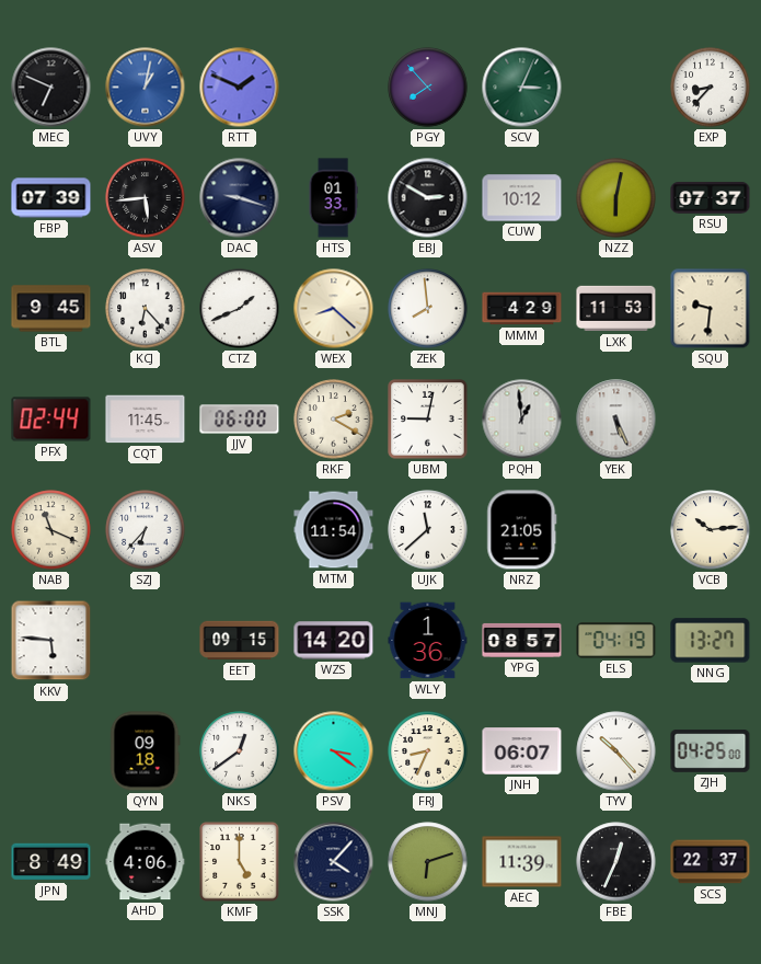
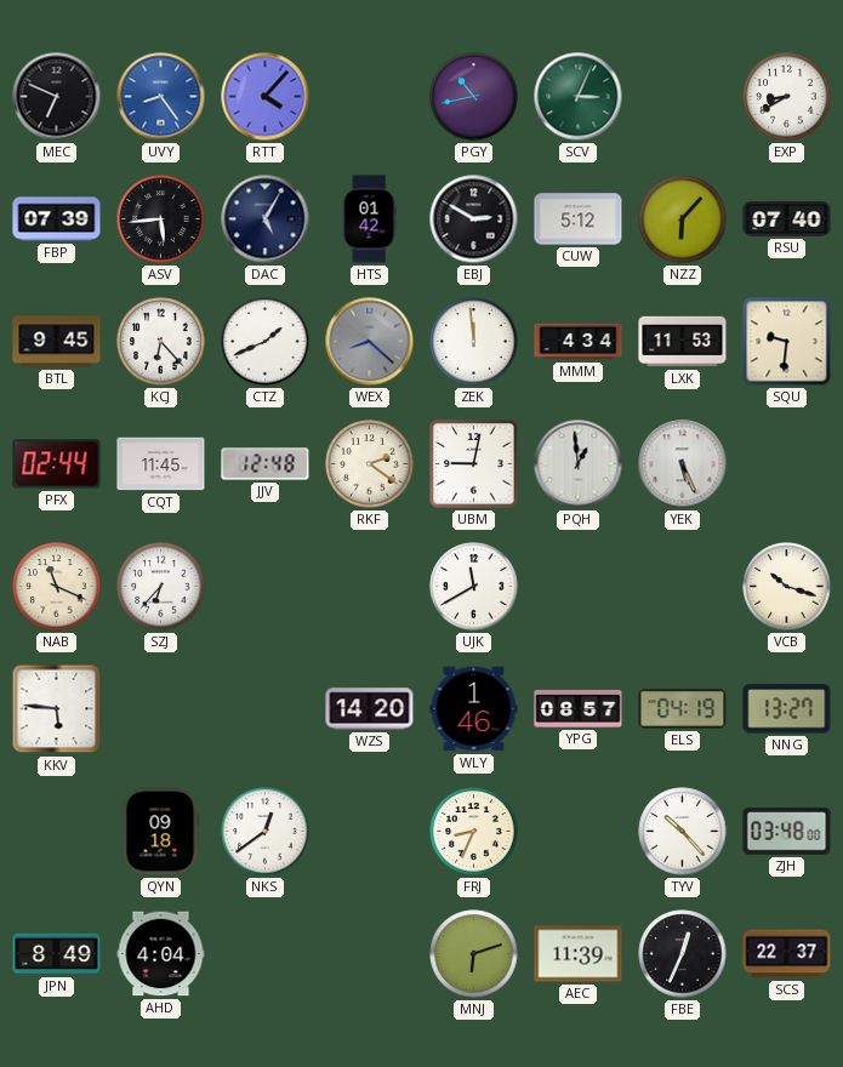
UVY: 1:02 -> 8:24
RTT: 1:49 -> 4:07
PGY: 7:53 -> 10:43
EXP: 8:37 -> 8:40
DAC: 9:18 -> 5:05
HTS: 01:33 -> 01:42
CUW: 10:12 -> 5:12
NZZ: 6:02 -> 6:07
RSU: 07:37 -> 07:40
WEX dial: cream -> grey
ZEK: 7:59 -> 11:59
MMM: 4:29 -> 4:34
JJV: 06:00 -> 12:48
RKF: 2:20 -> 2:21
MTM: 11:54 -> none
UJK: 11:38 -> 11:40
NRZ: 21:05 -> none
VCB: 10:14 -> 10:18
EET: 09:15 -> none
WLY: 1:36 -> 1:46
PSV: 3:21 -> none
JNH: 06:07 -> none
ZJH: 04:25 -> 03:48
AHD: 4:06 -> 4:04
KMF: 5:00 -> none
SSK: 4:07 -> none
